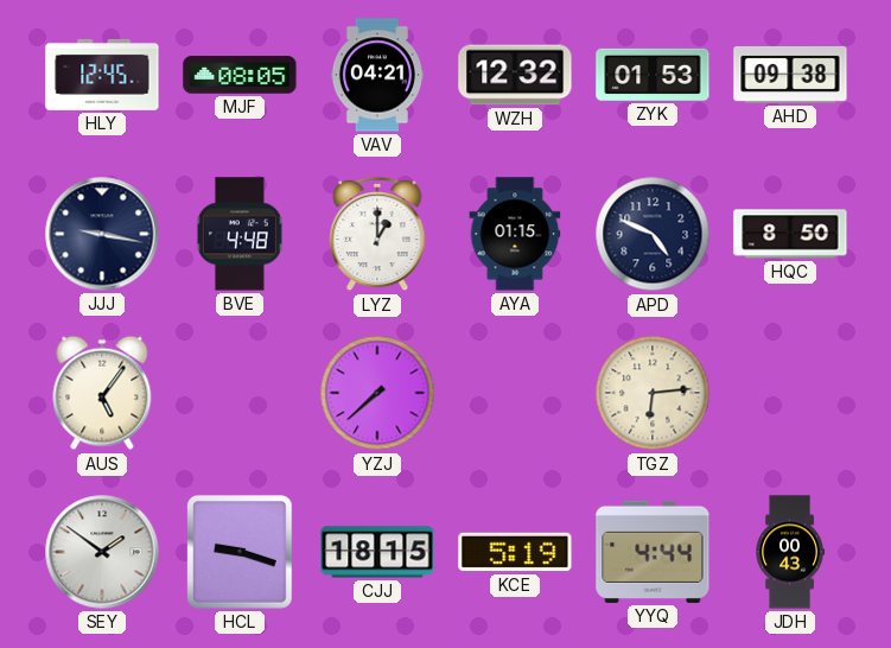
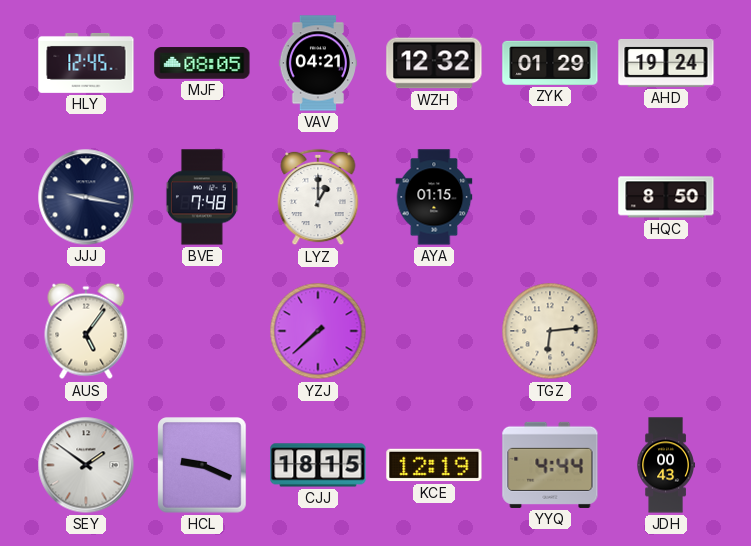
ZYK: 01:53 -> 01:29
AHD: 09:38 -> 19:24
BVE: 4:48 -> 7:48
APD: 4:49 -> none
HCL: 9:18 -> 9:19
KCE: 5:19 -> 12:19
